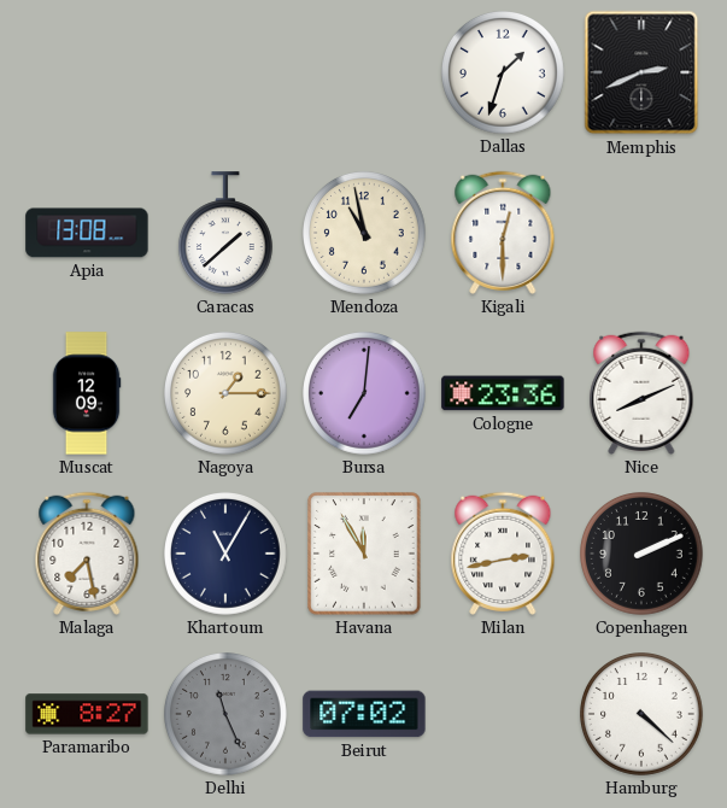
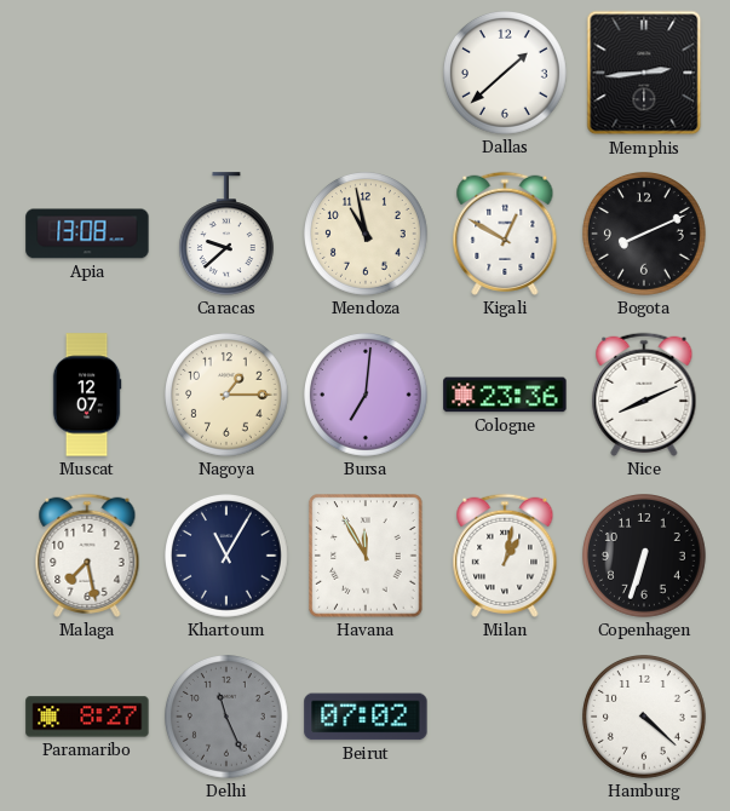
Dallas: 1:33 -> 1:38
Memphis: 2:41 -> 2:44
Caracas: 1:38 -> 9:38
Kigali: 12:30 -> 12:50
Bogota: none -> 8:11
Muscat: 12:09 -> 12:07
Milan: 2:43 -> 1:02
Copenhagen: 2:11 -> 6:33
